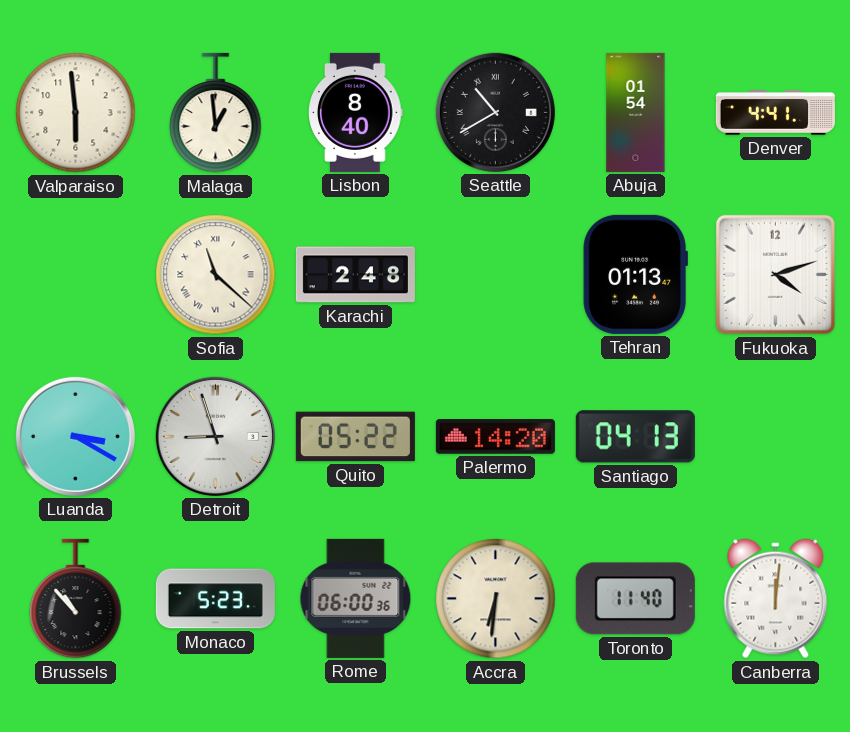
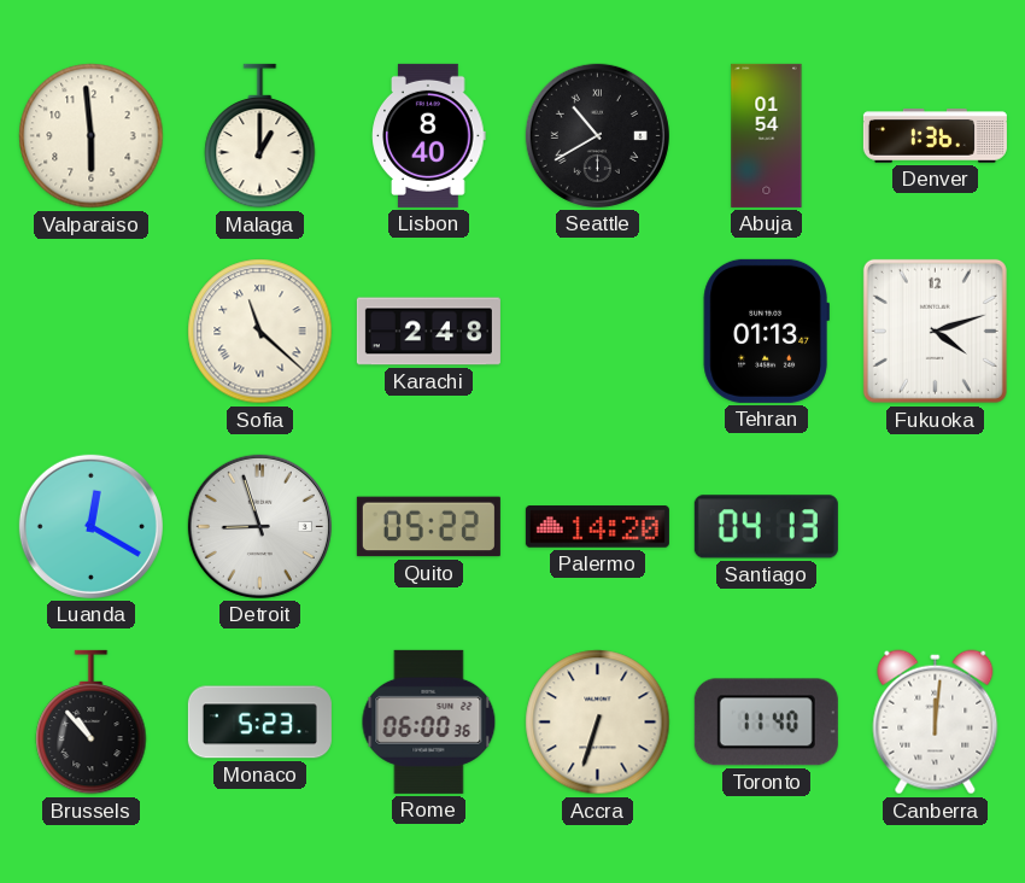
Malaga: 12:59 -> 1:00
Denver: 4:41 -> 1:36
Luanda: 3:20 -> 12:20
Accra: 6:31 -> 6:33
